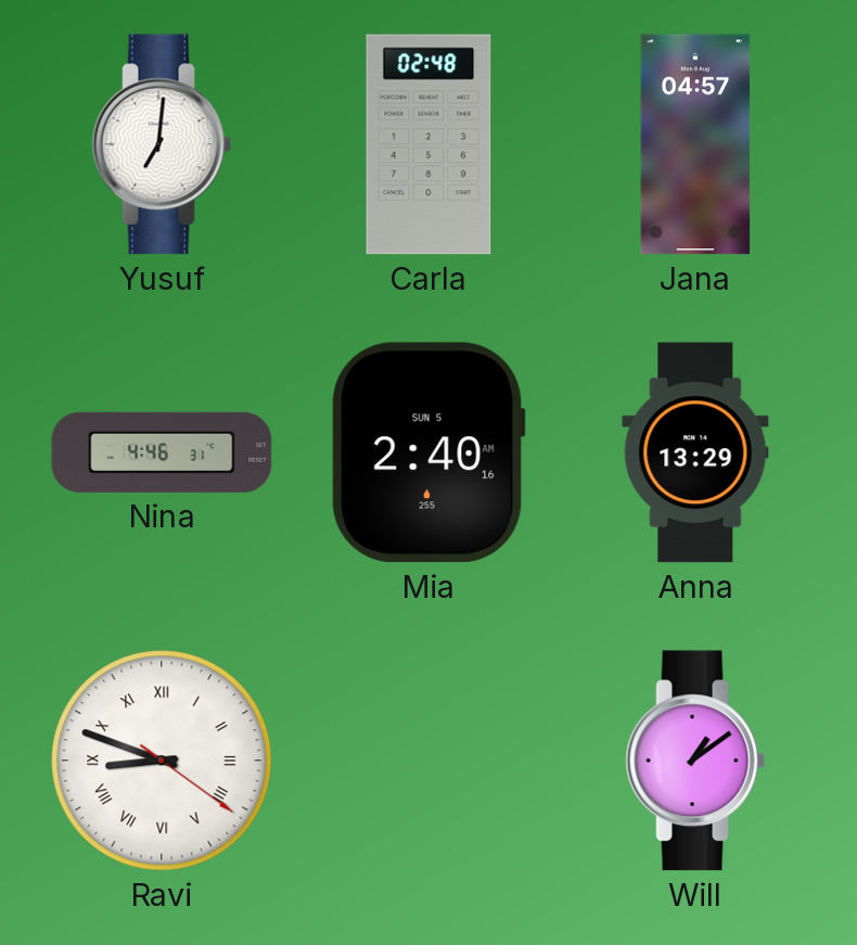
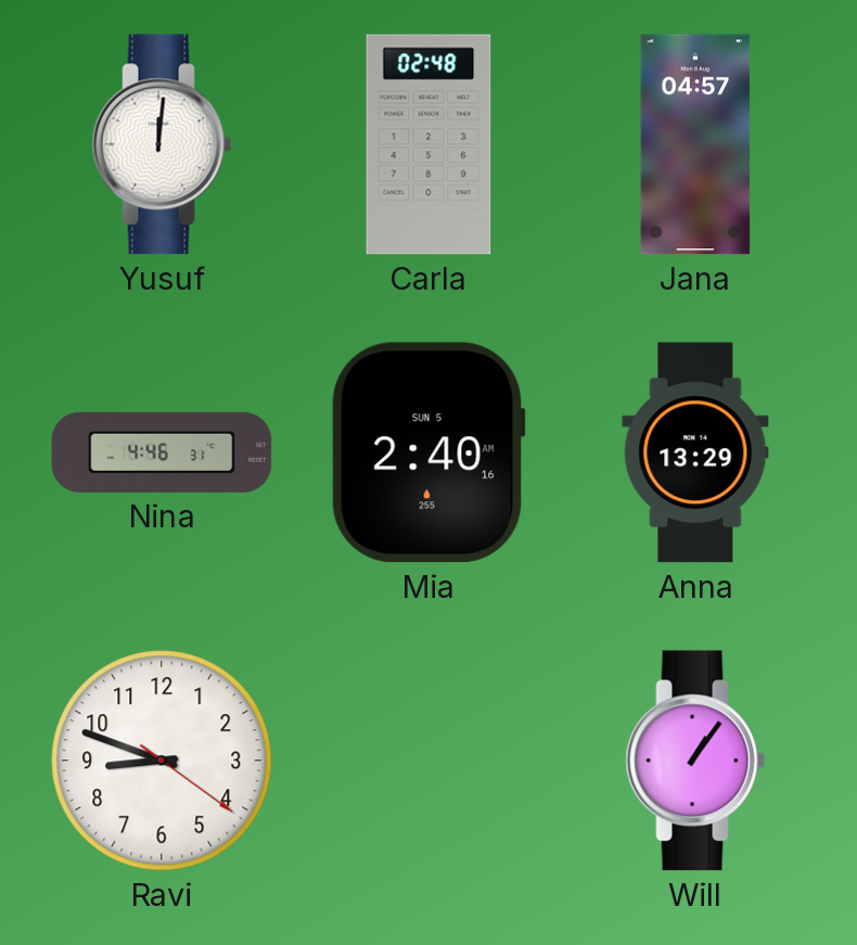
Yusuf: 7:01 -> 12:01
Ravi numerals: Roman -> Arabic
Will: 1:09 -> 1:06
